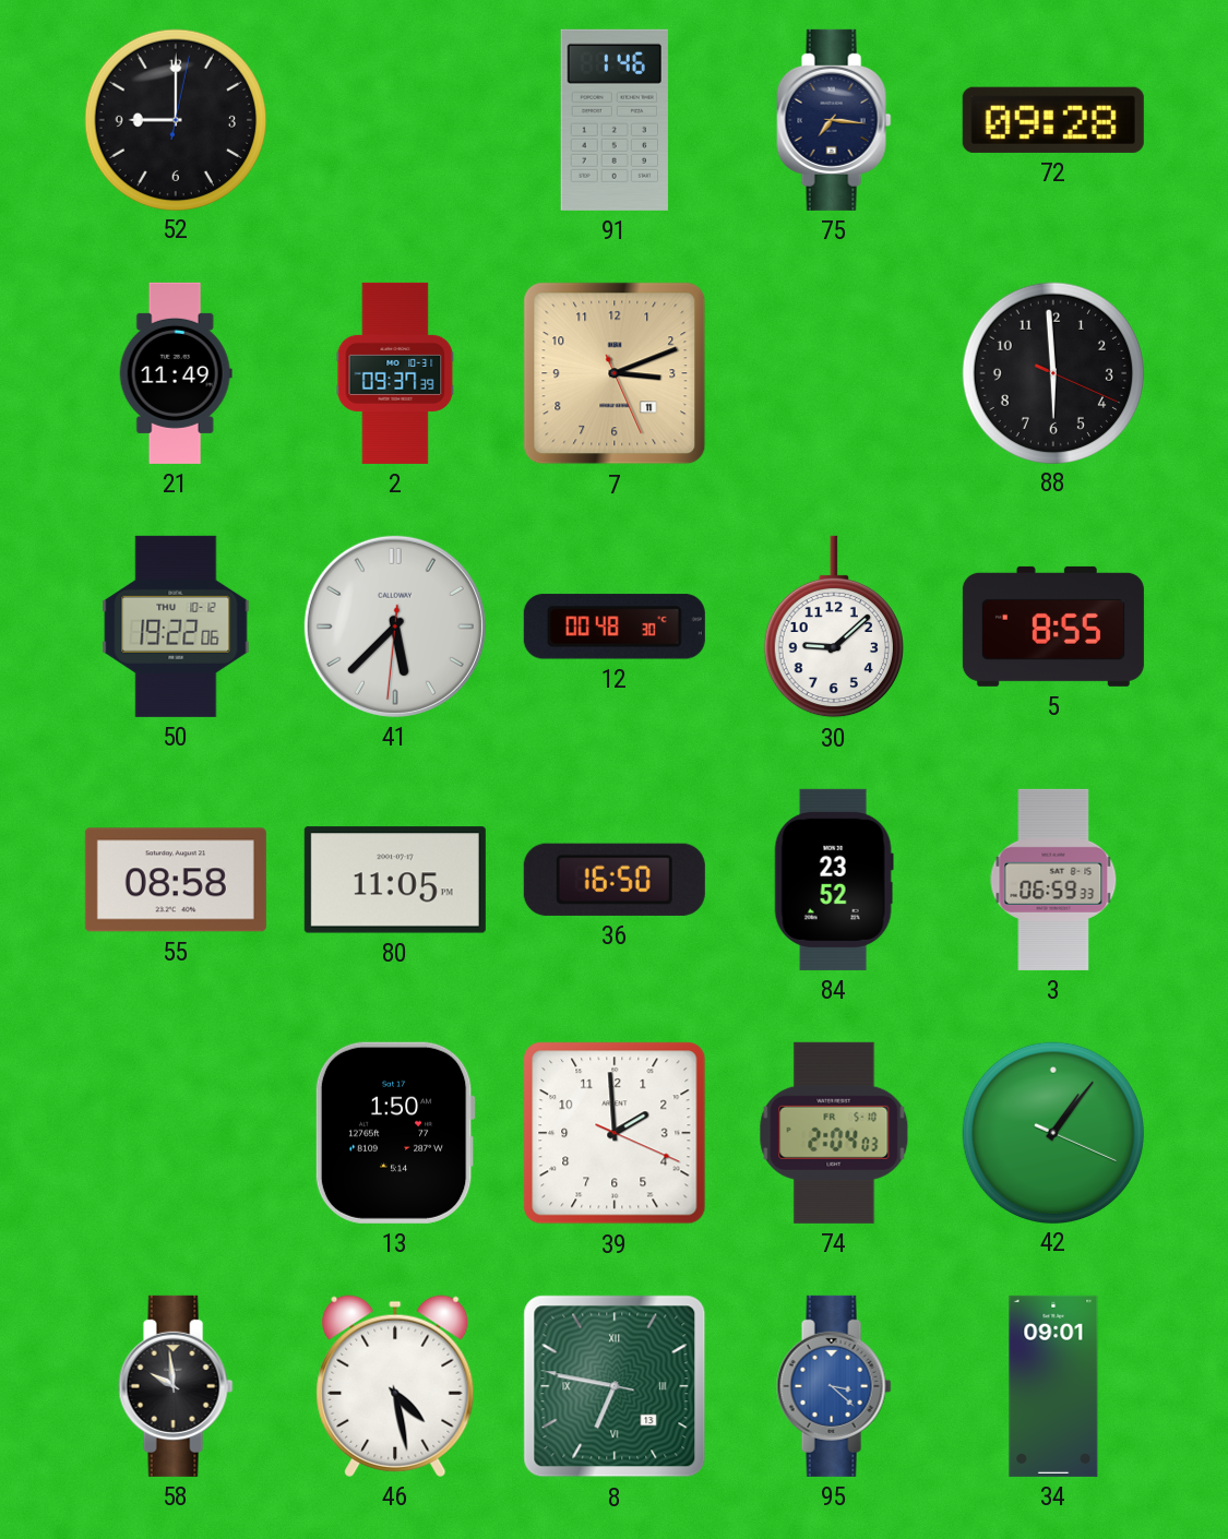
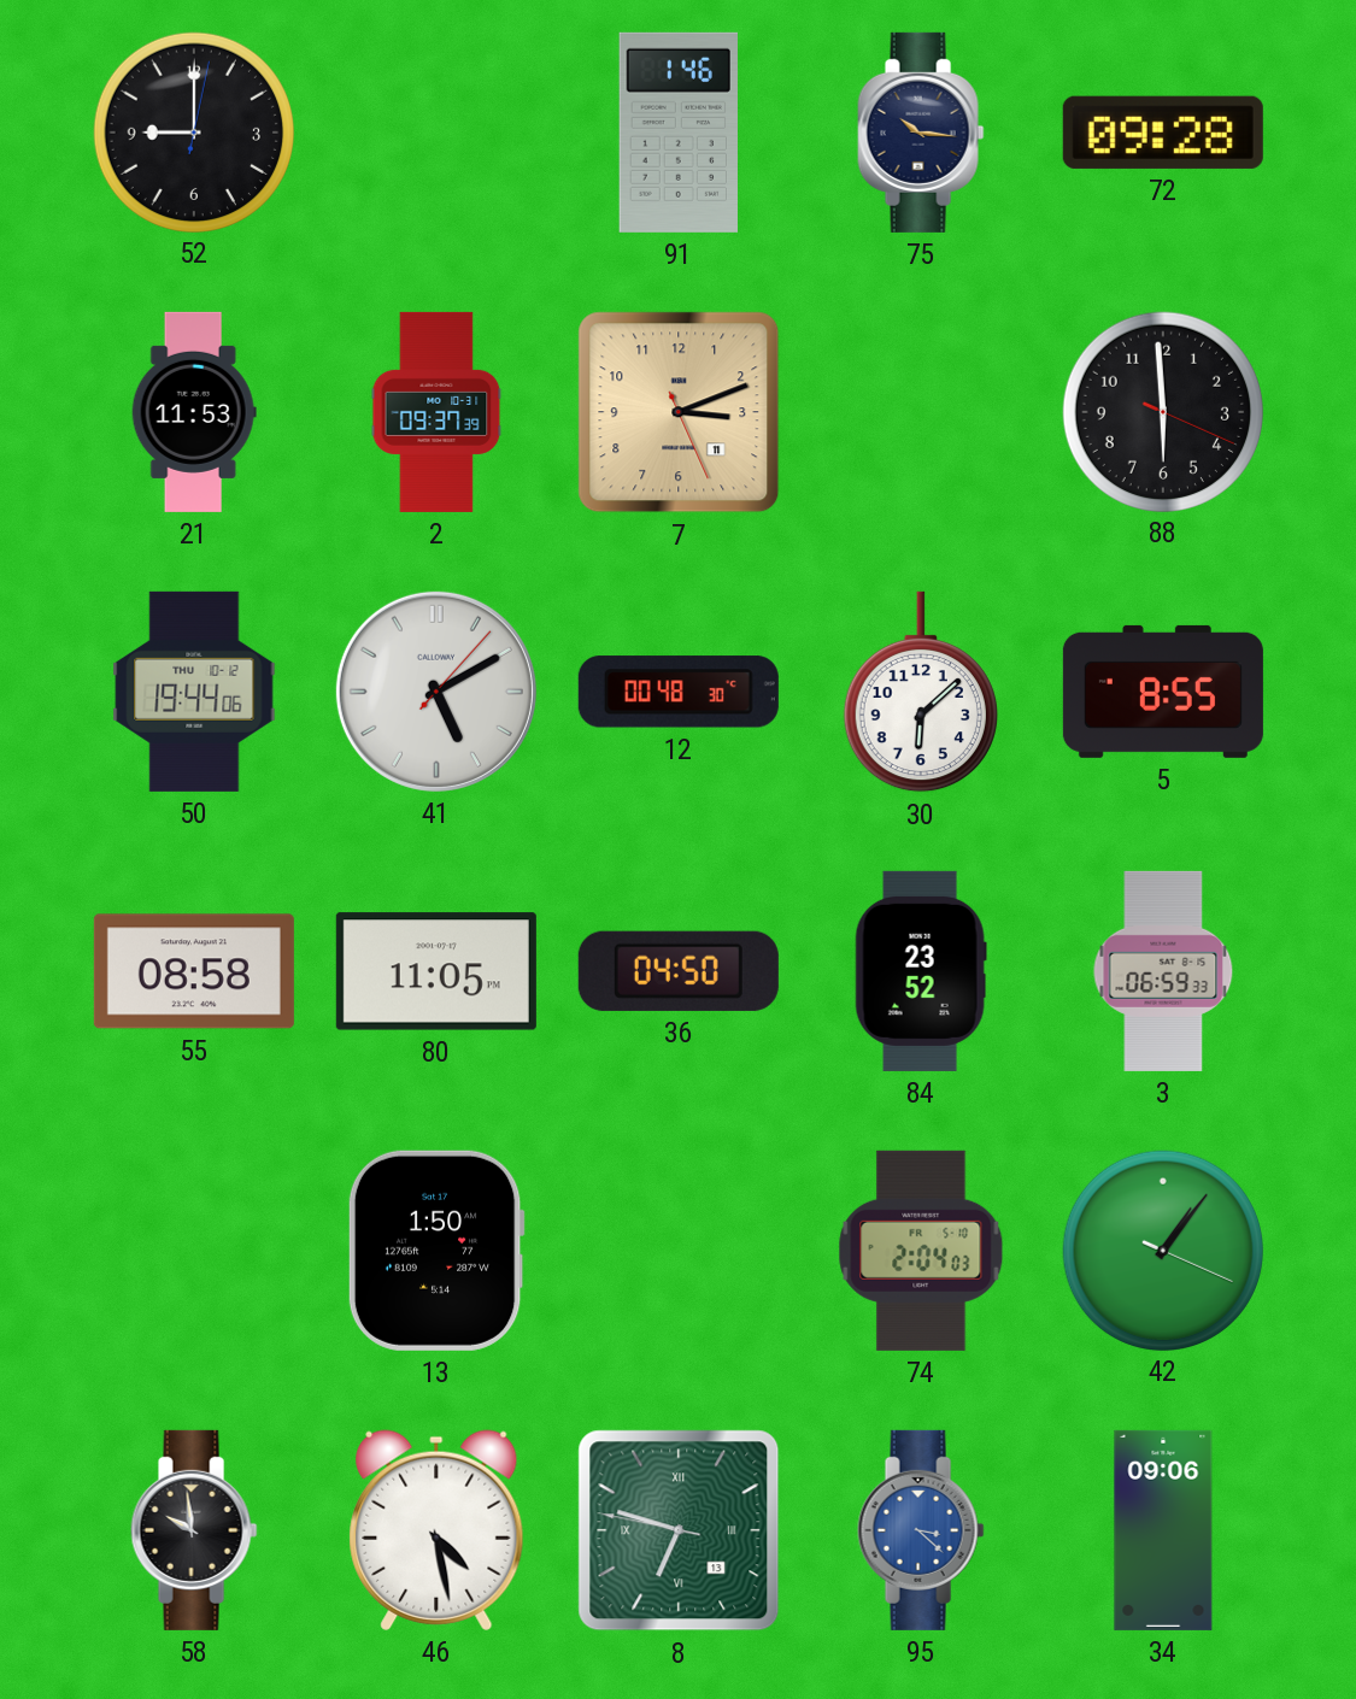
75: 7:16 -> 10:16
21: 11:49 -> 11:53
50: 19:22 -> 19:44
41: 5:37 -> 5:10
30: 9:08 -> 6:08
36: 16:50 -> 04:50
39: 1:59 -> none
8: 6:46 -> 6:47
34: 09:01 -> 09:06
